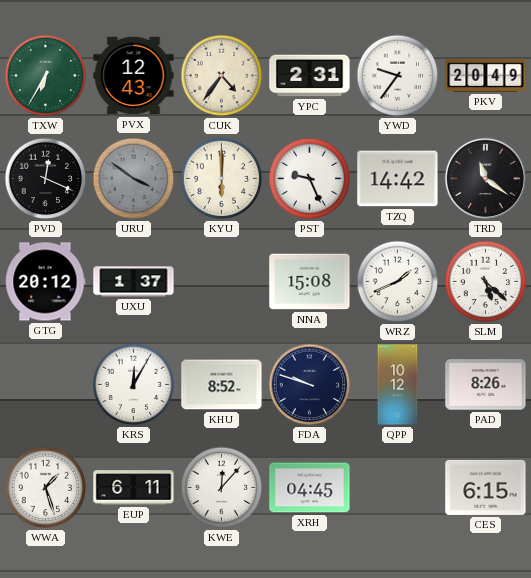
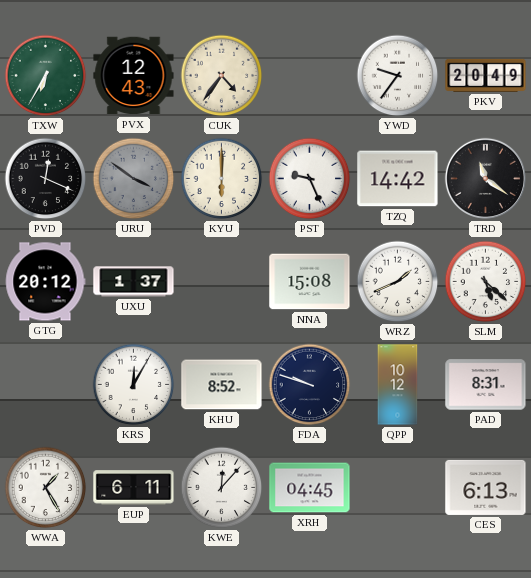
YPC: 2:31 -> none
PAD: 8:26 -> 8:31
WWA: 1:27 -> 1:25
CES: 6:15 -> 6:13
